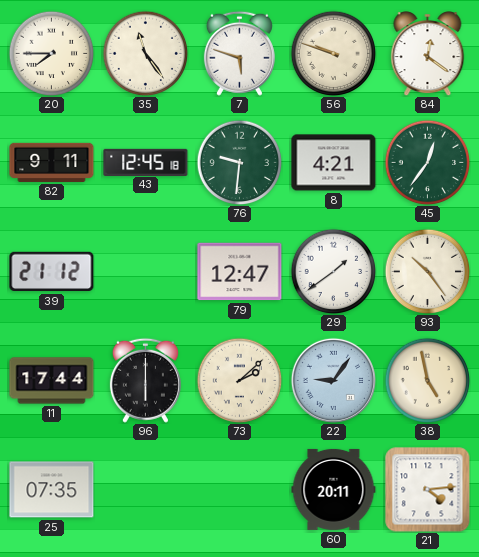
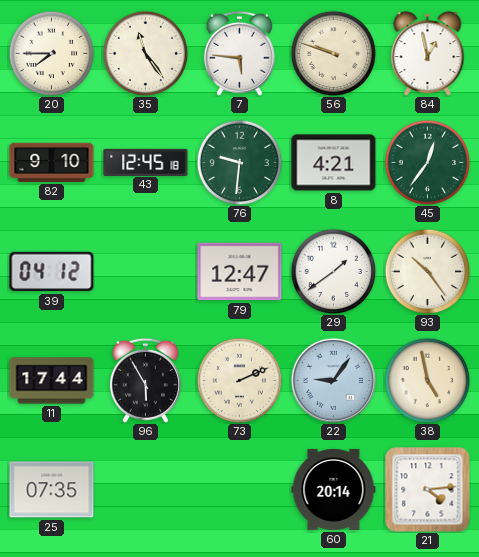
7: 5:48 -> 5:46
84: 12:21 -> 12:58
82: 9:11 -> 9:10
39: 21:12 -> 04:12
96: 6:00 -> 5:55
73: 2:08 -> 2:11
60: 20:11 -> 20:14
